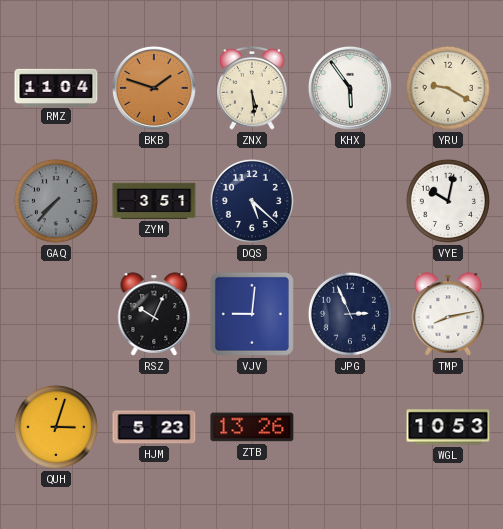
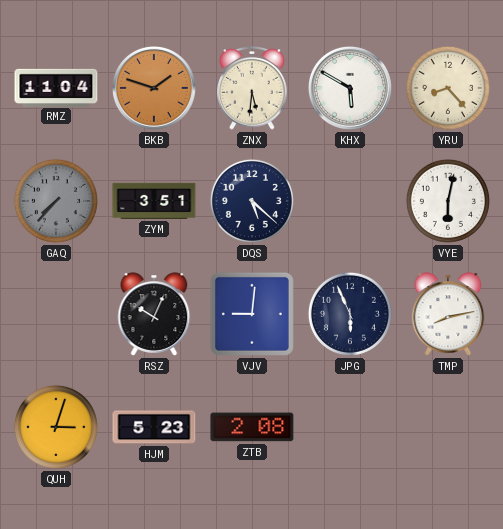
ZNX: 5:29 -> 5:31
KHX: 5:54 -> 5:50
YRU: 9:20 -> 8:23
VYE: 10:02 -> 6:02
JPG: 2:56 -> 5:56
ZTB: 13:26 -> 2:08
WGL: 10:53 -> none
